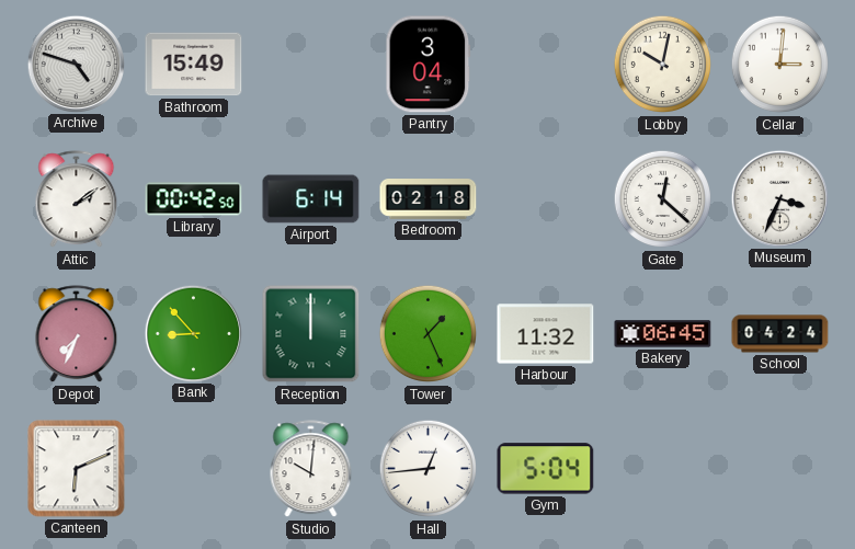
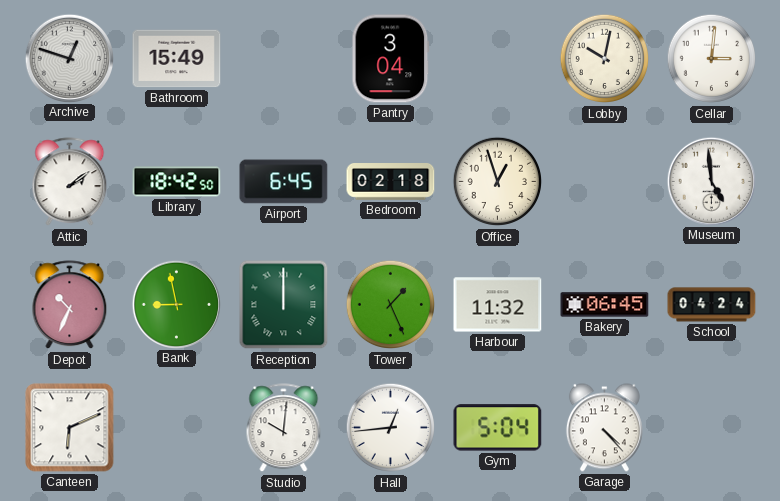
Archive: 4:48 -> 12:48
Library: 00:42 -> 18:42
Airport: 6:14 -> 6:45
Office: none -> 12:57
Gate: 12:22 -> none
Museum: 3:34 -> 4:59
Depot: 7:34 -> 10:34
Bank: 8:53 -> 8:58
Garage: none -> 4:23
